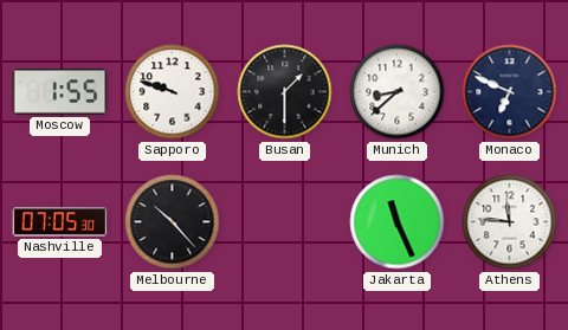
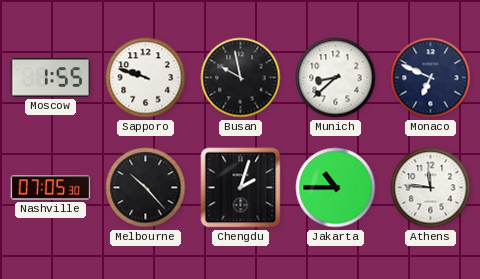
Busan: 1:30 -> 9:58
Chengdu: none -> 2:03
Jakarta: 11:26 -> 10:45
